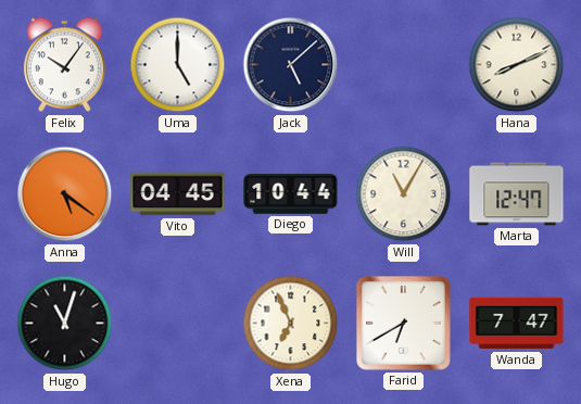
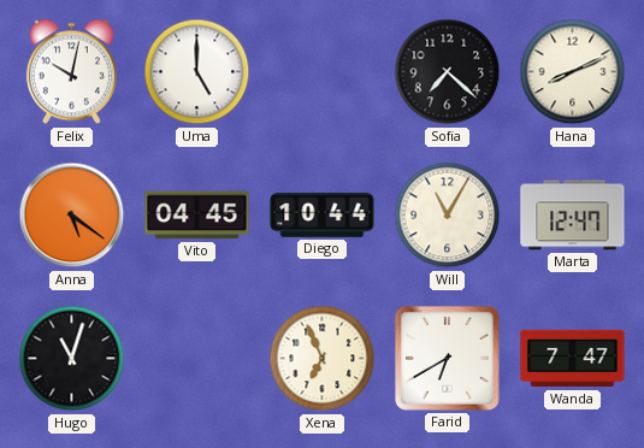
Felix: 10:06 -> 10:02
Jack: 5:08 -> none
Sofia: none -> 7:22
